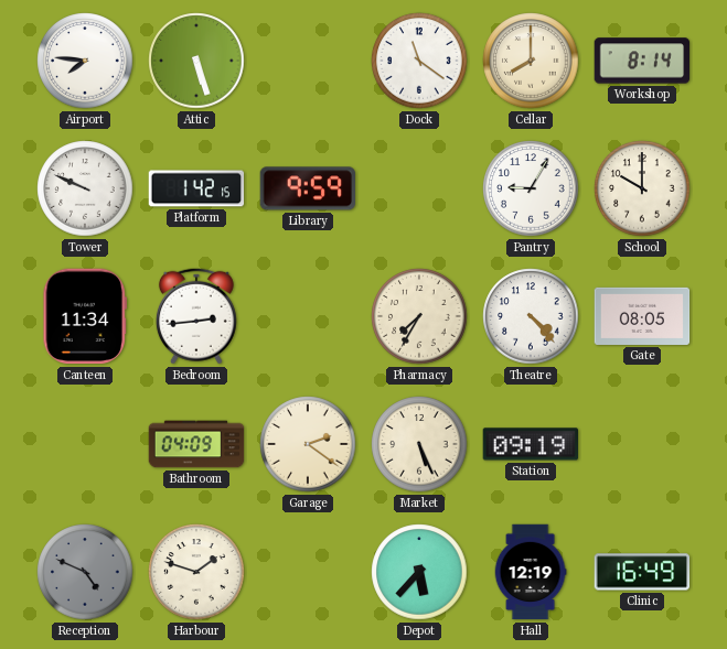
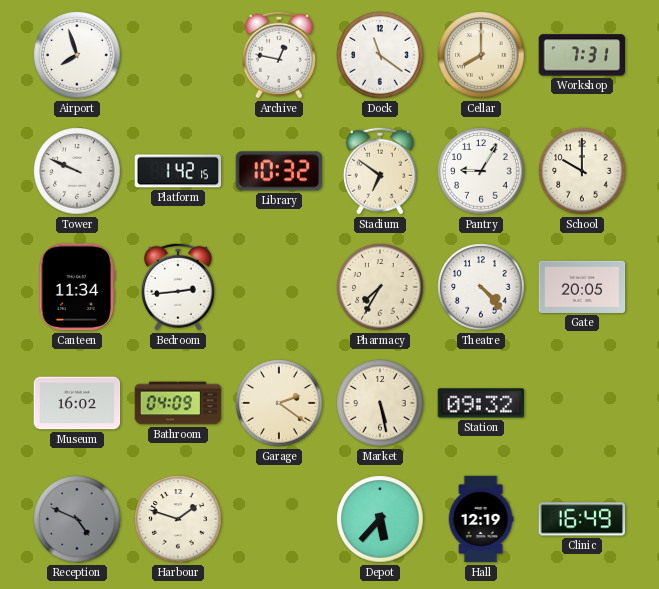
Airport: 7:46 -> 7:57
Attic: 5:27 -> none
Archive: none -> 12:47
Workshop: 8:14 -> 7:31
Library: 9:59 -> 10:32
Stadium: none -> 6:51
Gate: 08:05 -> 20:05
Museum: none -> 16:02
Market: 5:26 -> 5:28
Station: 09:19 -> 09:32
